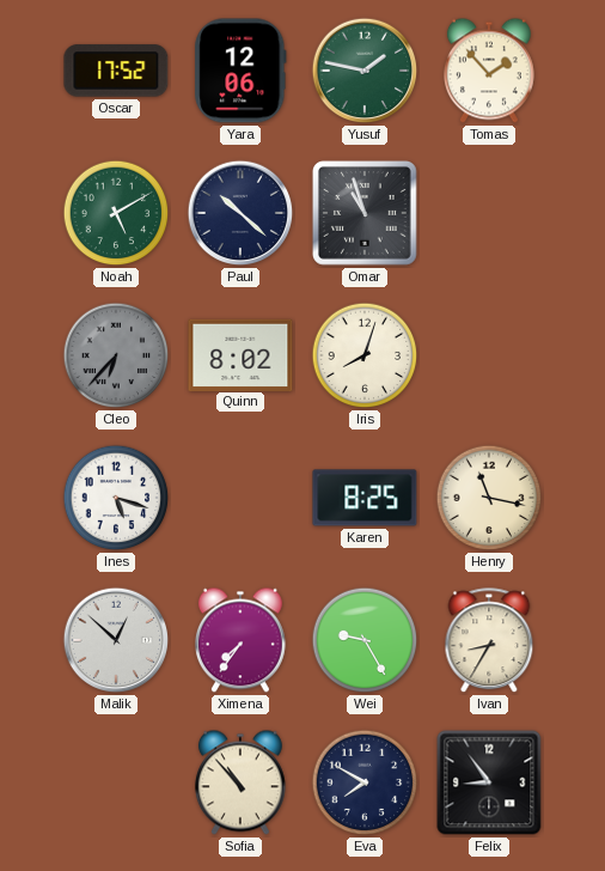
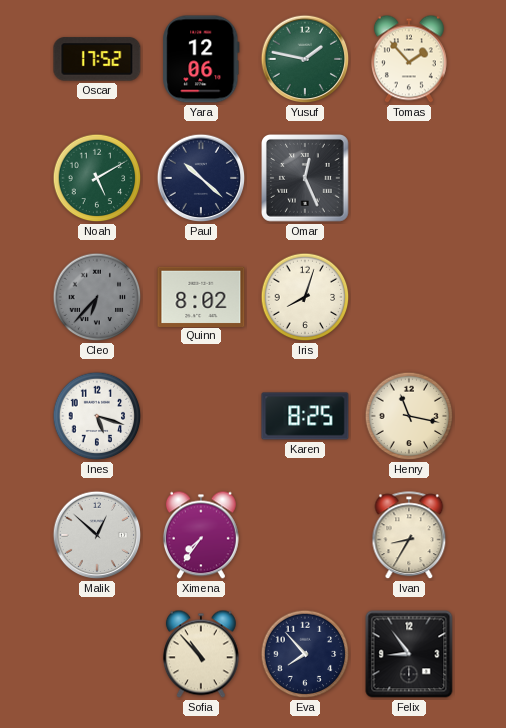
Omar: 10:57 -> 12:26
Wei: 9:25 -> none
Eva: 7:50 -> 7:53
